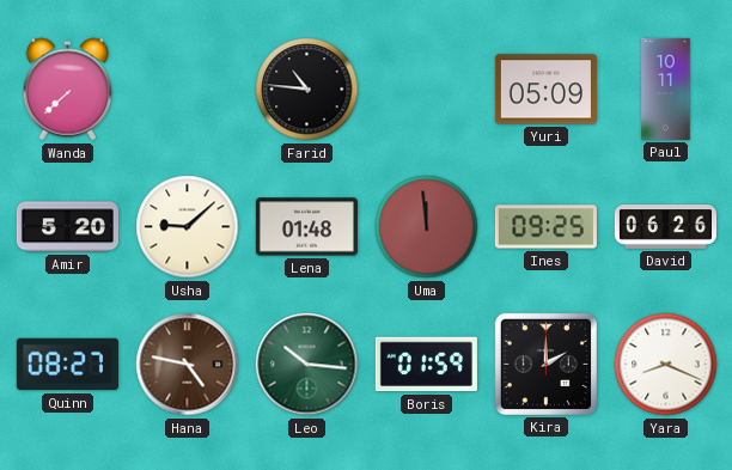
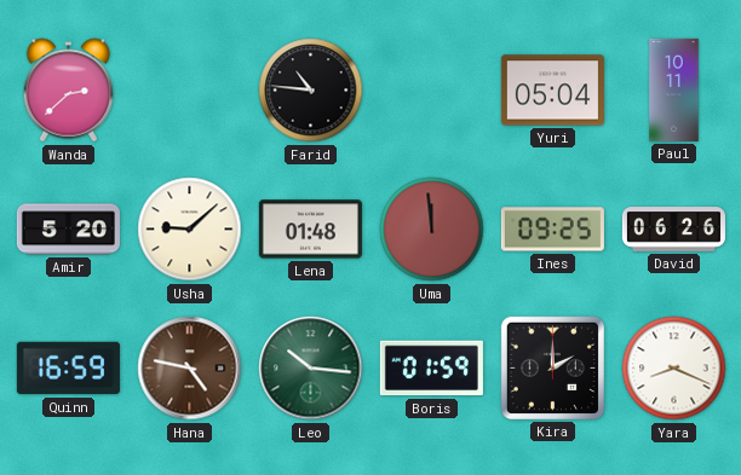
Wanda: 7:38 -> 2:38
Yuri: 05:09 -> 05:04
Quinn: 08:27 -> 16:59
